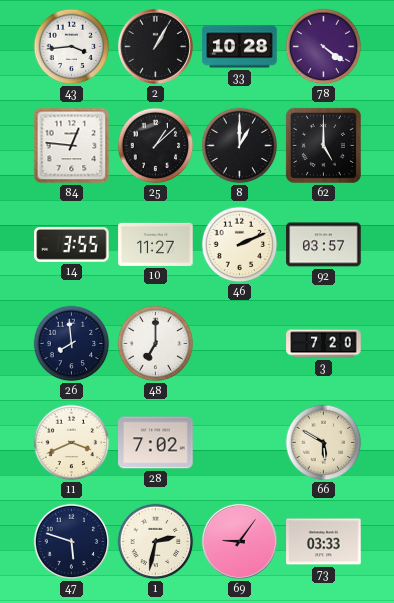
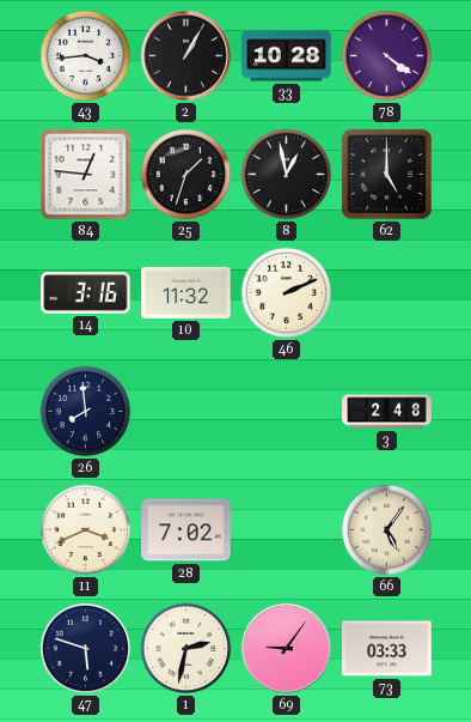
25: 1:08 -> 1:33
8: 1:00 -> 12:58
14: 3:55 -> 3:16
10: 11:27 -> 11:32
92: 03:57 -> none
48: 7:00 -> none
3: 7:20 -> 2:48
66: 5:50 -> 5:06
